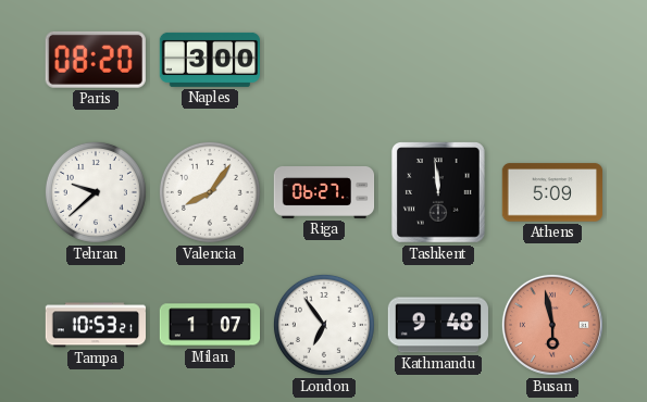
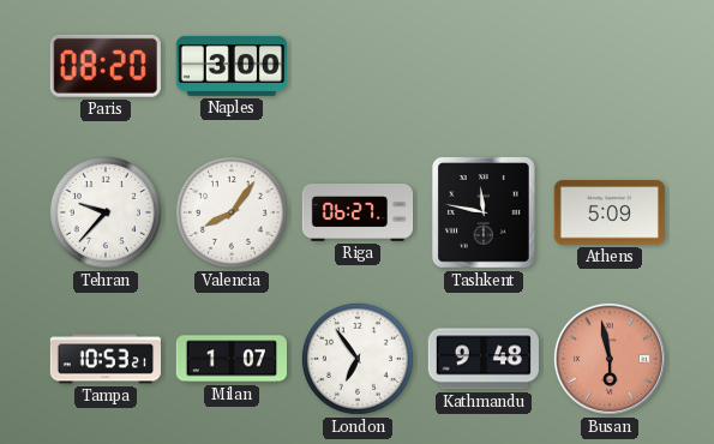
Tehran: 9:38 -> 9:37
Tashkent: 11:59 -> 11:47
